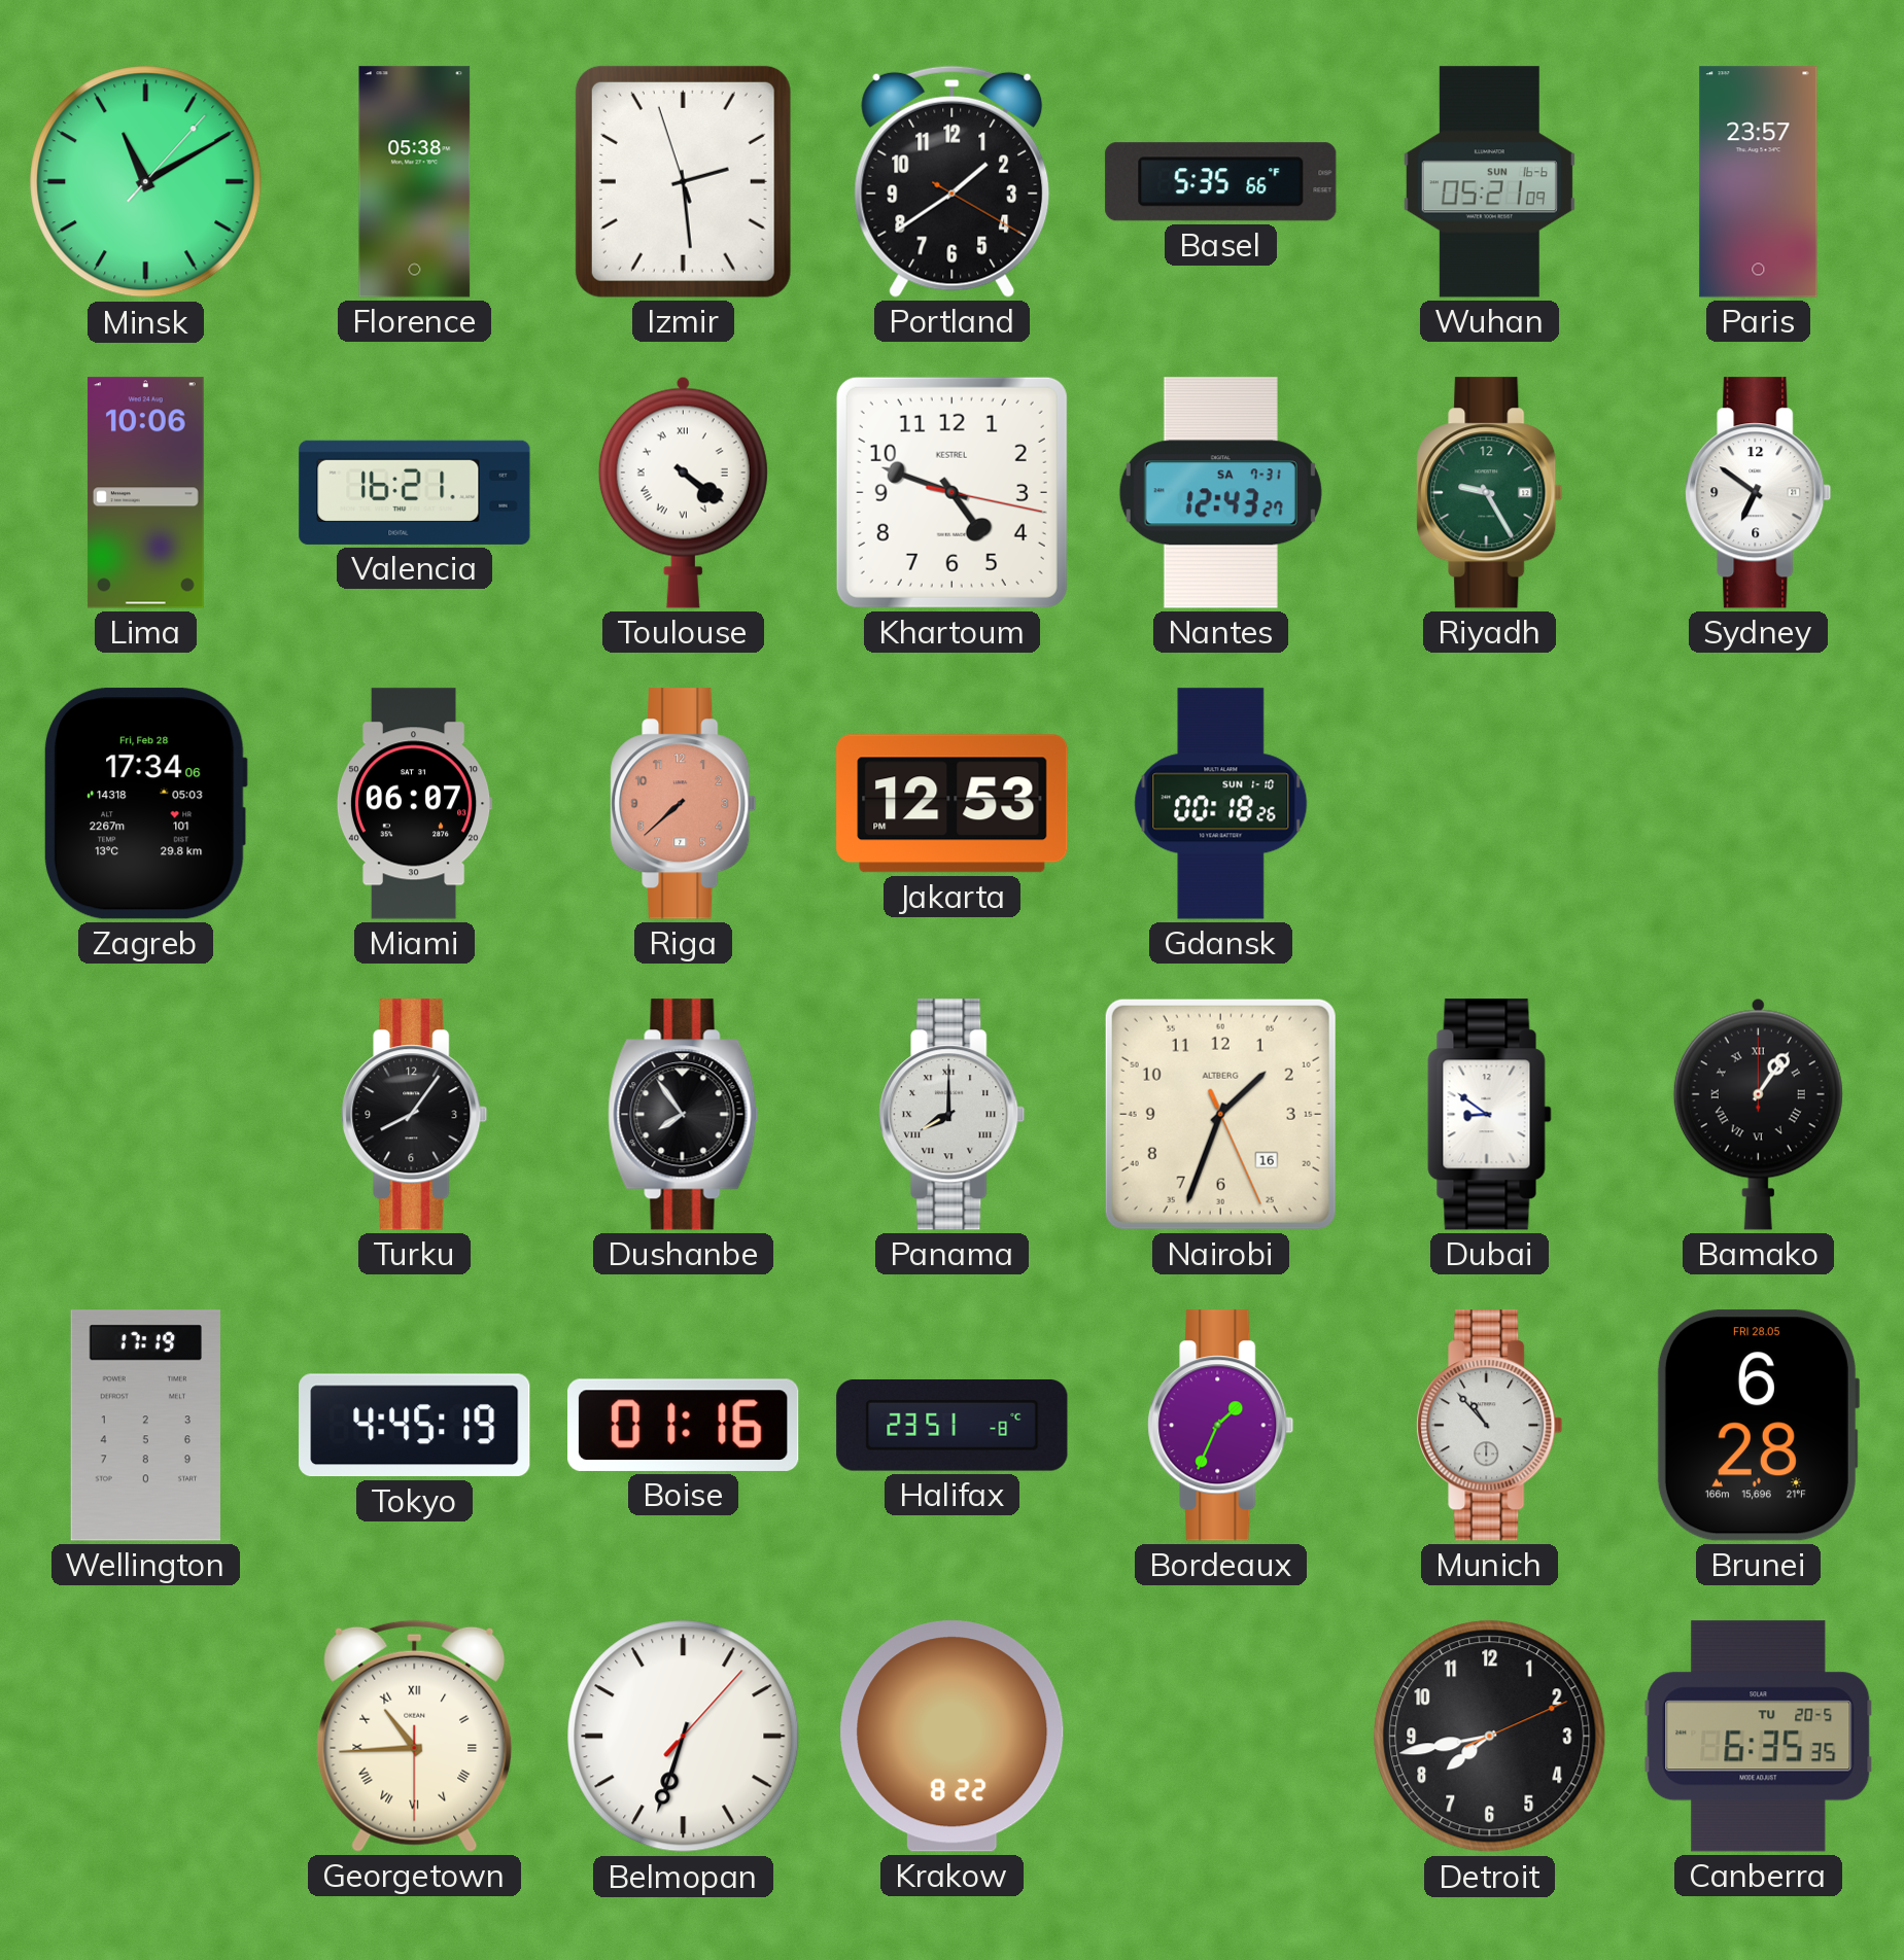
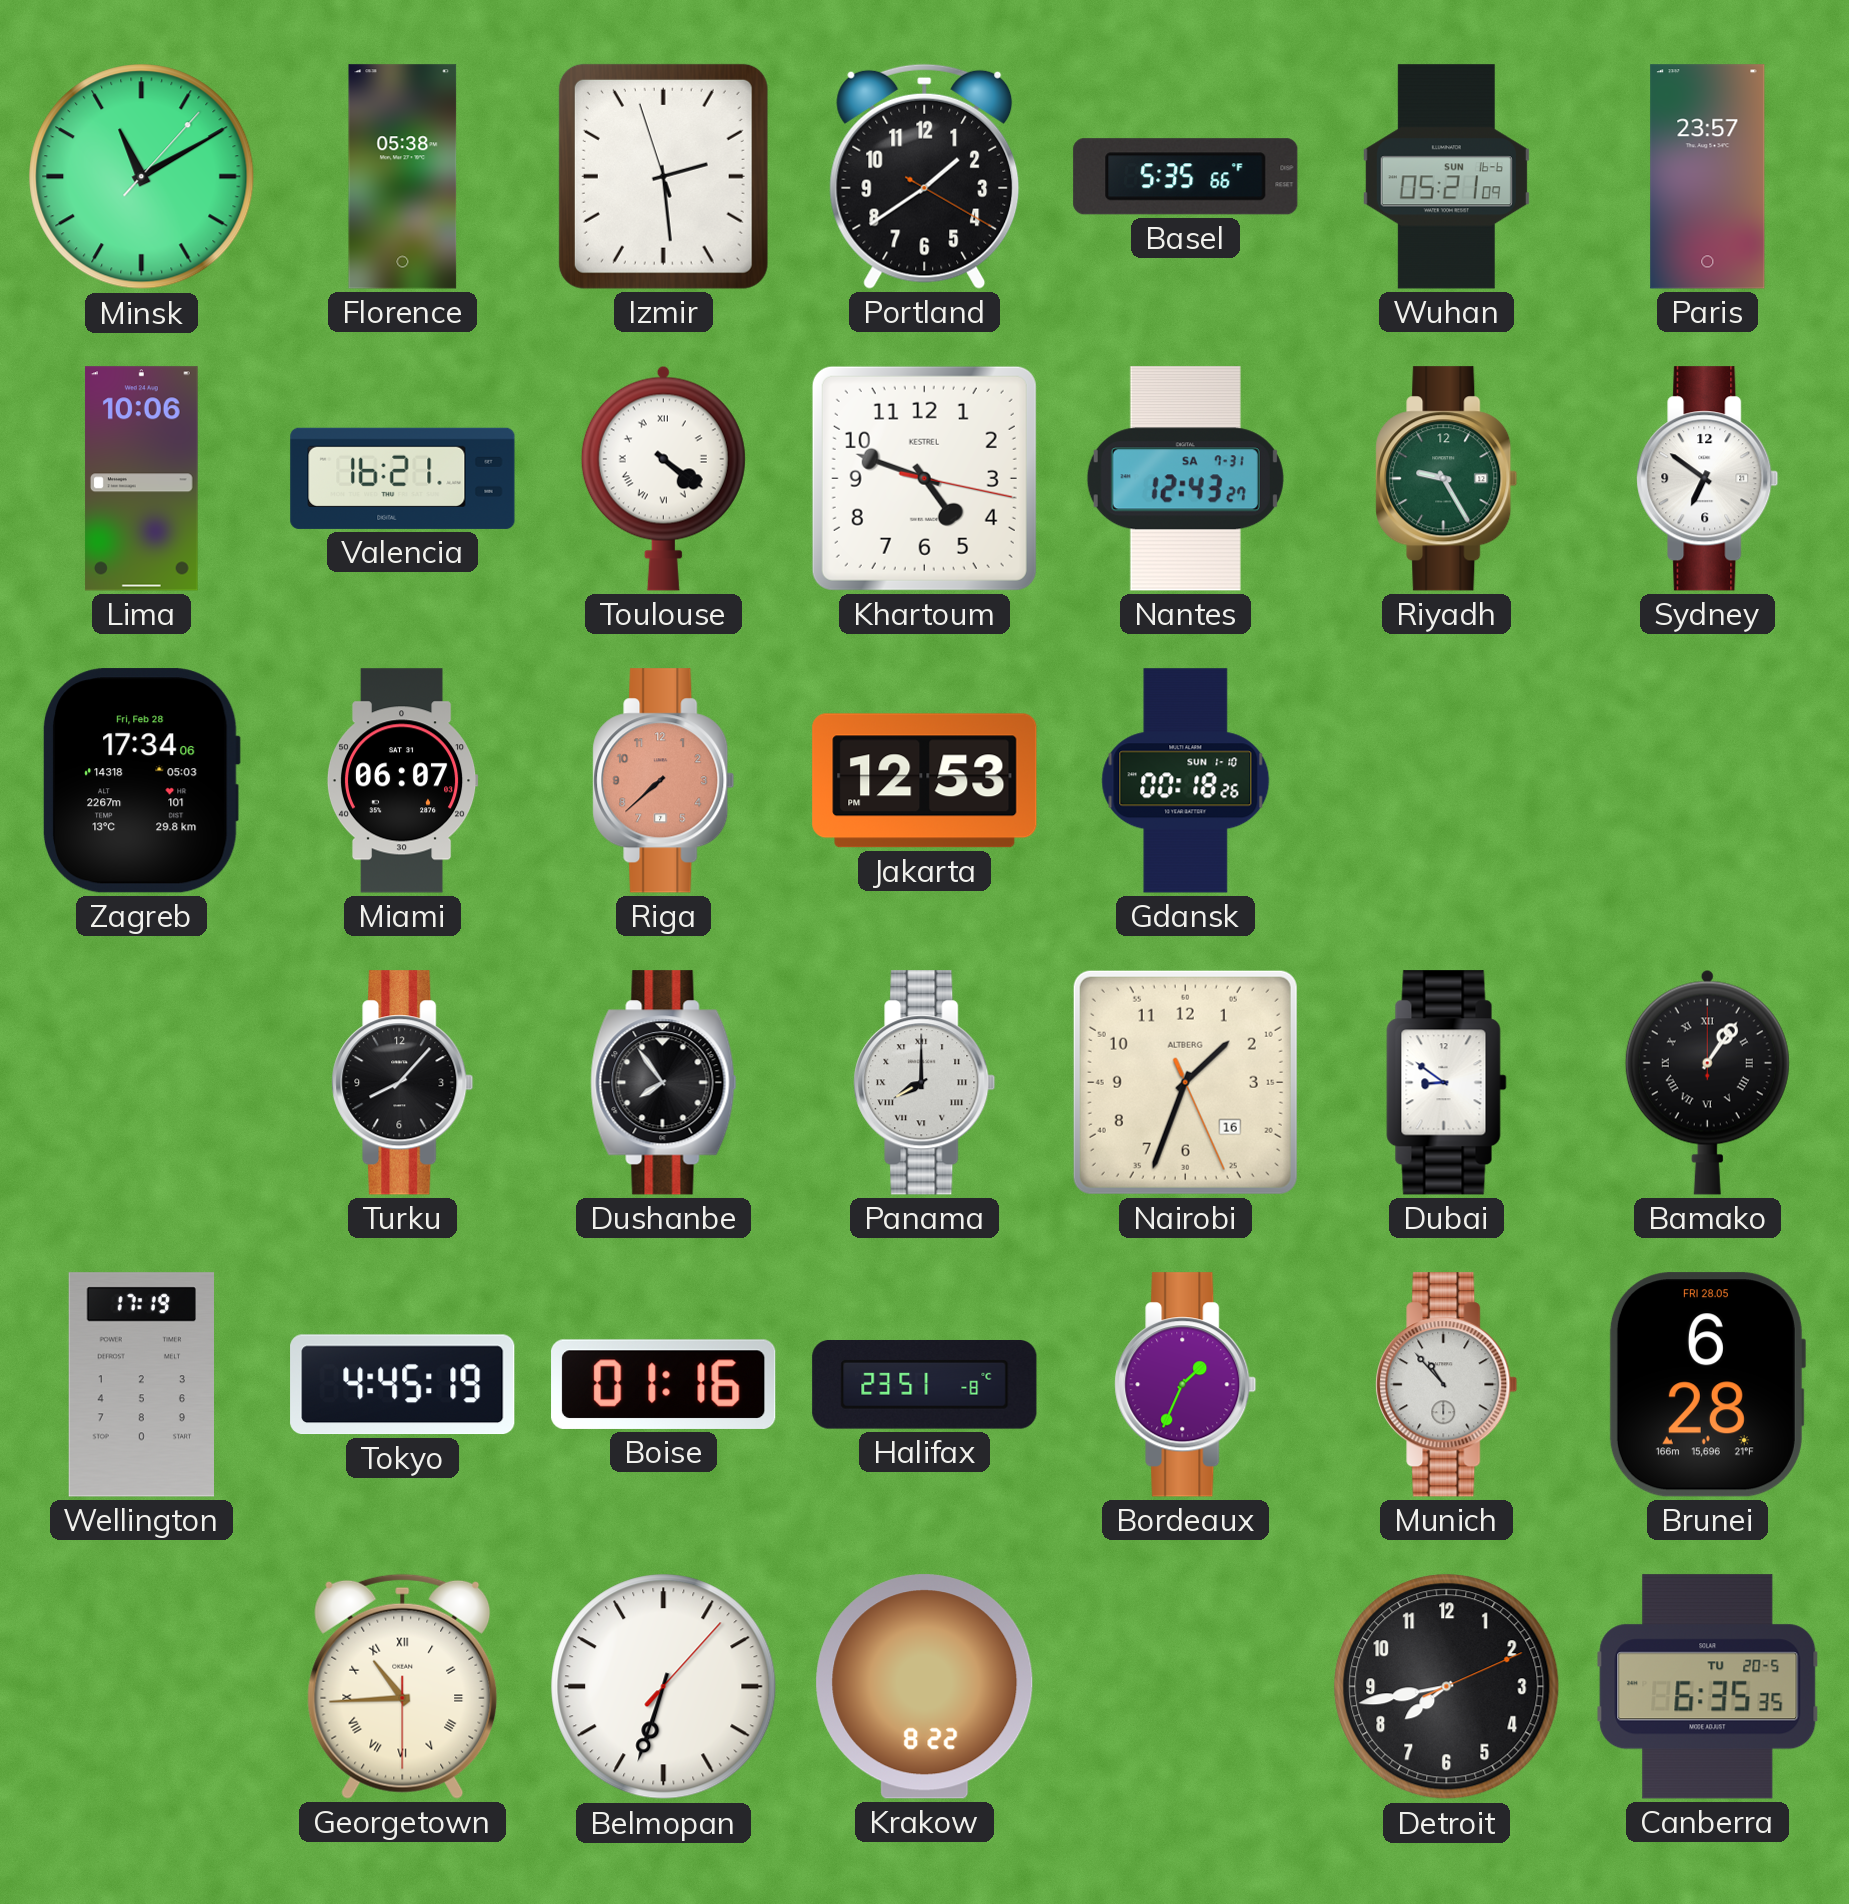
Turku: 8:06 -> 8:07
